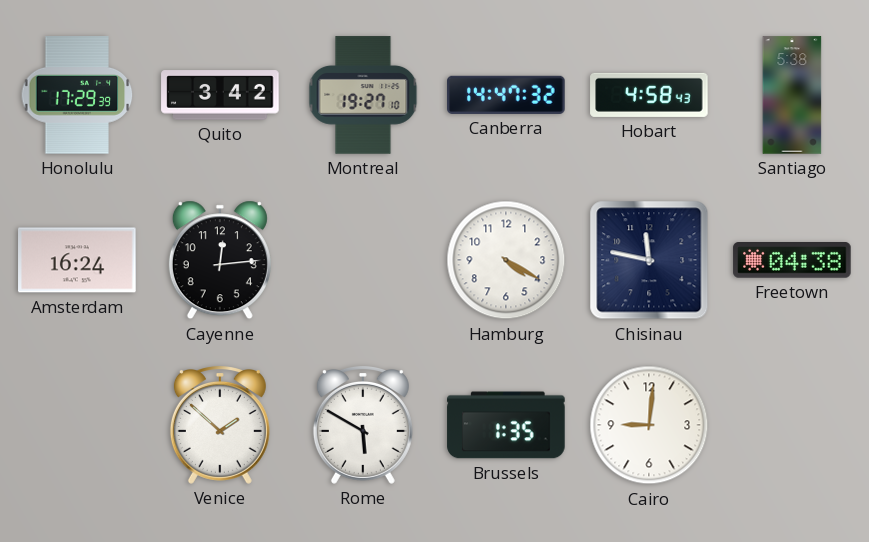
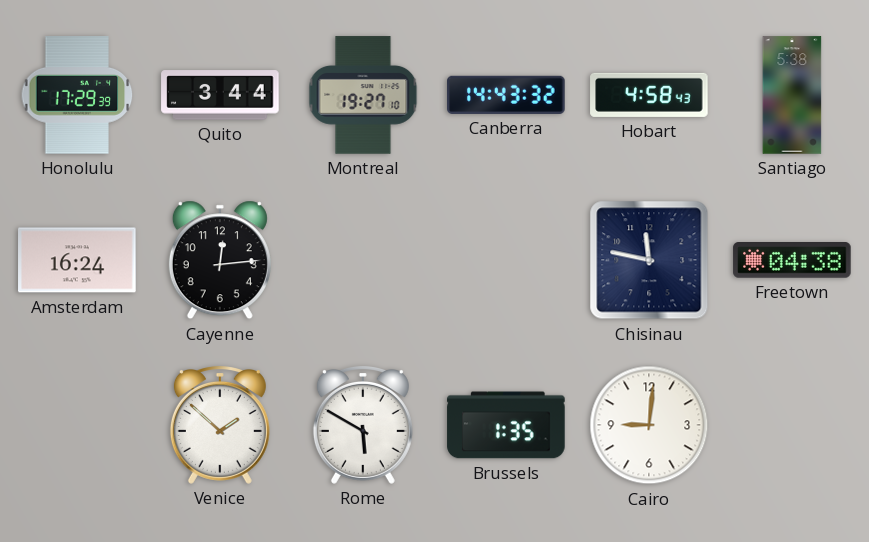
Quito: 3:42 -> 3:44
Canberra: 14:47 -> 14:43
Hamburg: 4:20 -> none
